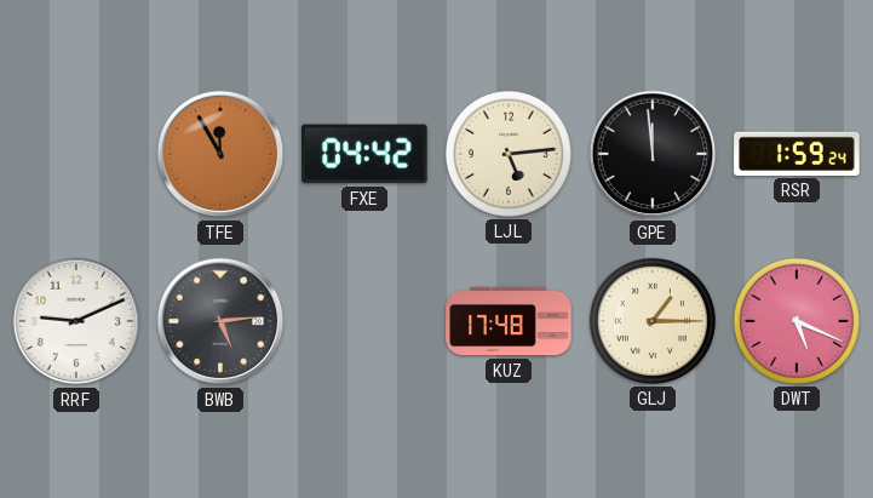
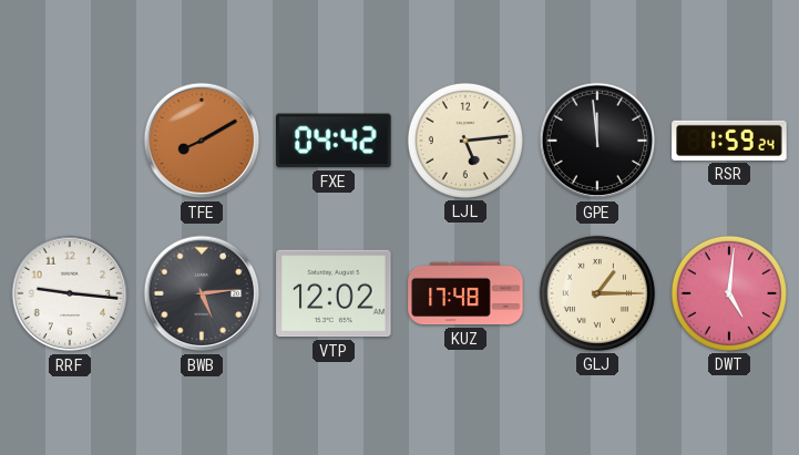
TFE: 11:55 -> 8:10
RRF: 9:11 -> 9:16
VTP: none -> 12:02
DWT: 5:19 -> 5:01
